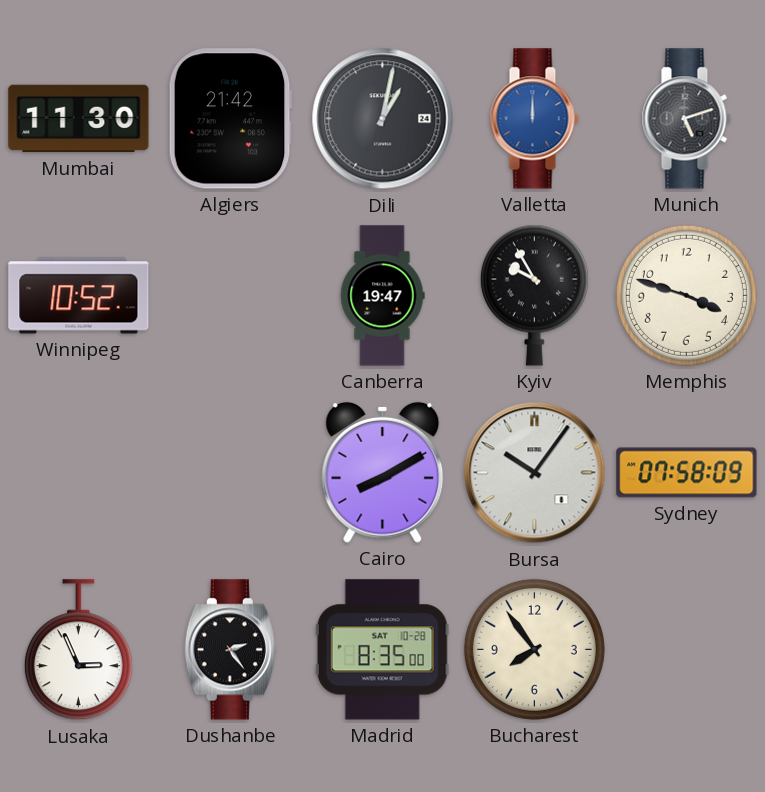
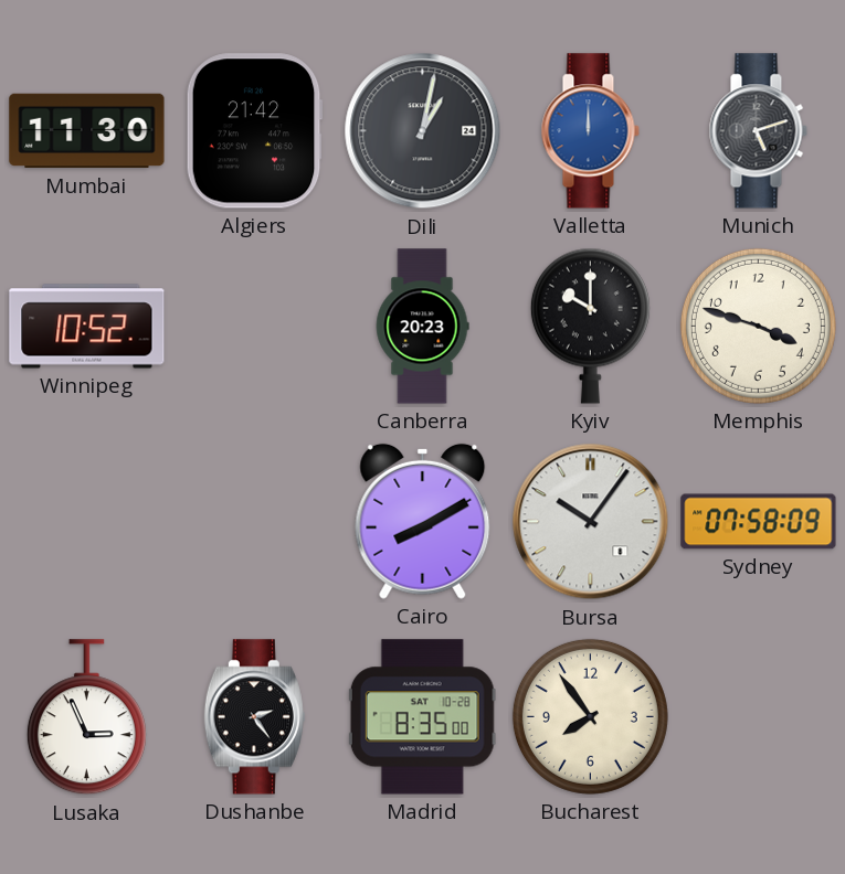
Canberra: 19:47 -> 20:23
Kyiv: 9:55 -> 10:00
